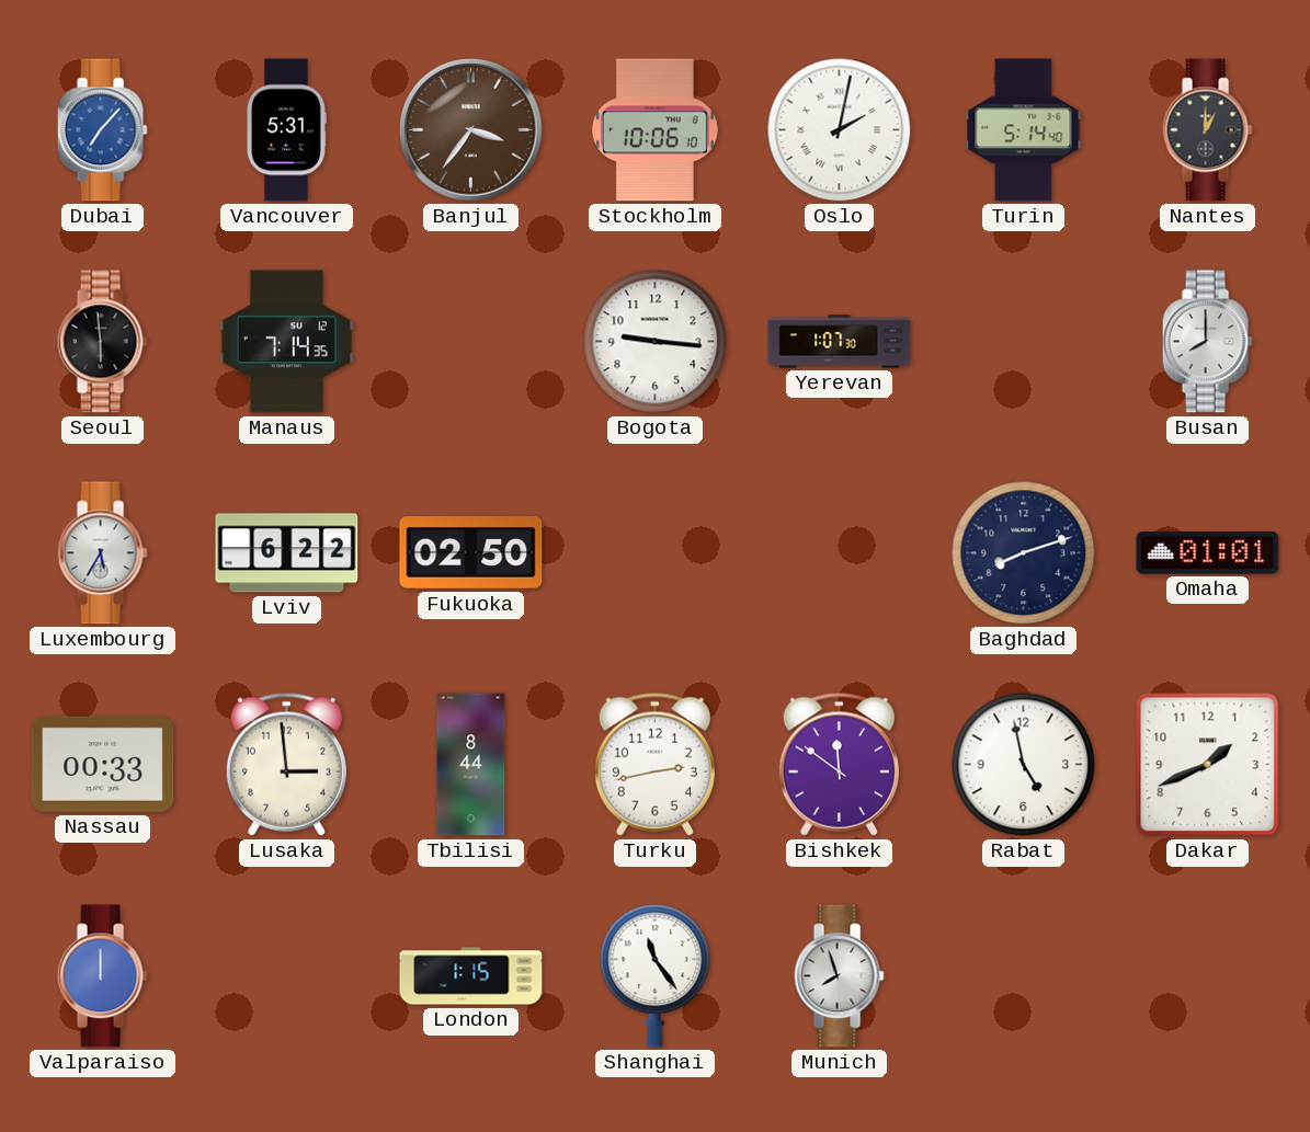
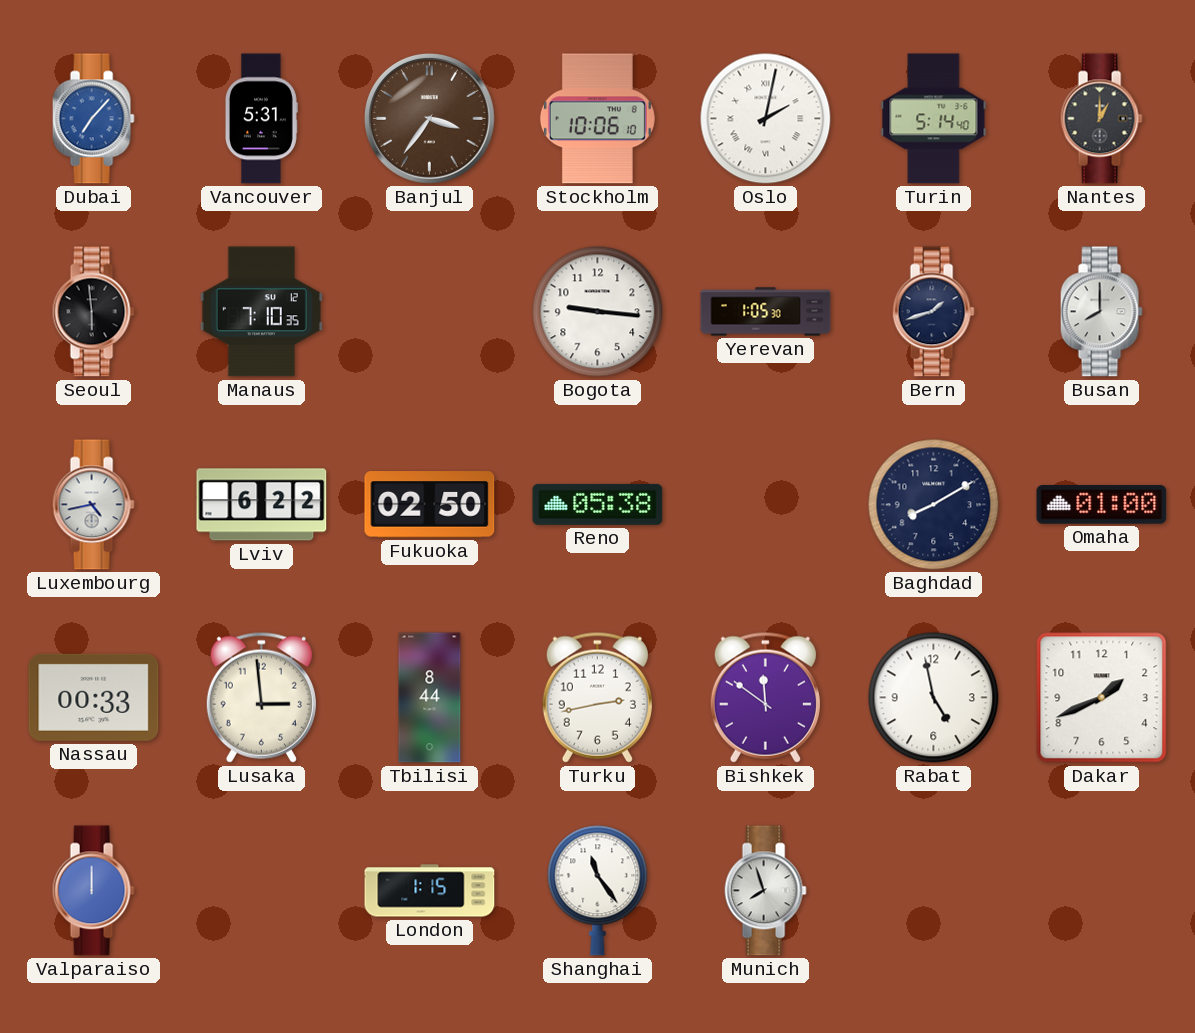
Manaus: 7:14 -> 7:10
Yerevan: 1:07 -> 1:05
Bern: none -> 1:42
Luxembourg: 5:35 -> 4:43
Reno: none -> 05:38
Baghdad: 8:12 -> 8:10
Omaha: 01:01 -> 01:00
